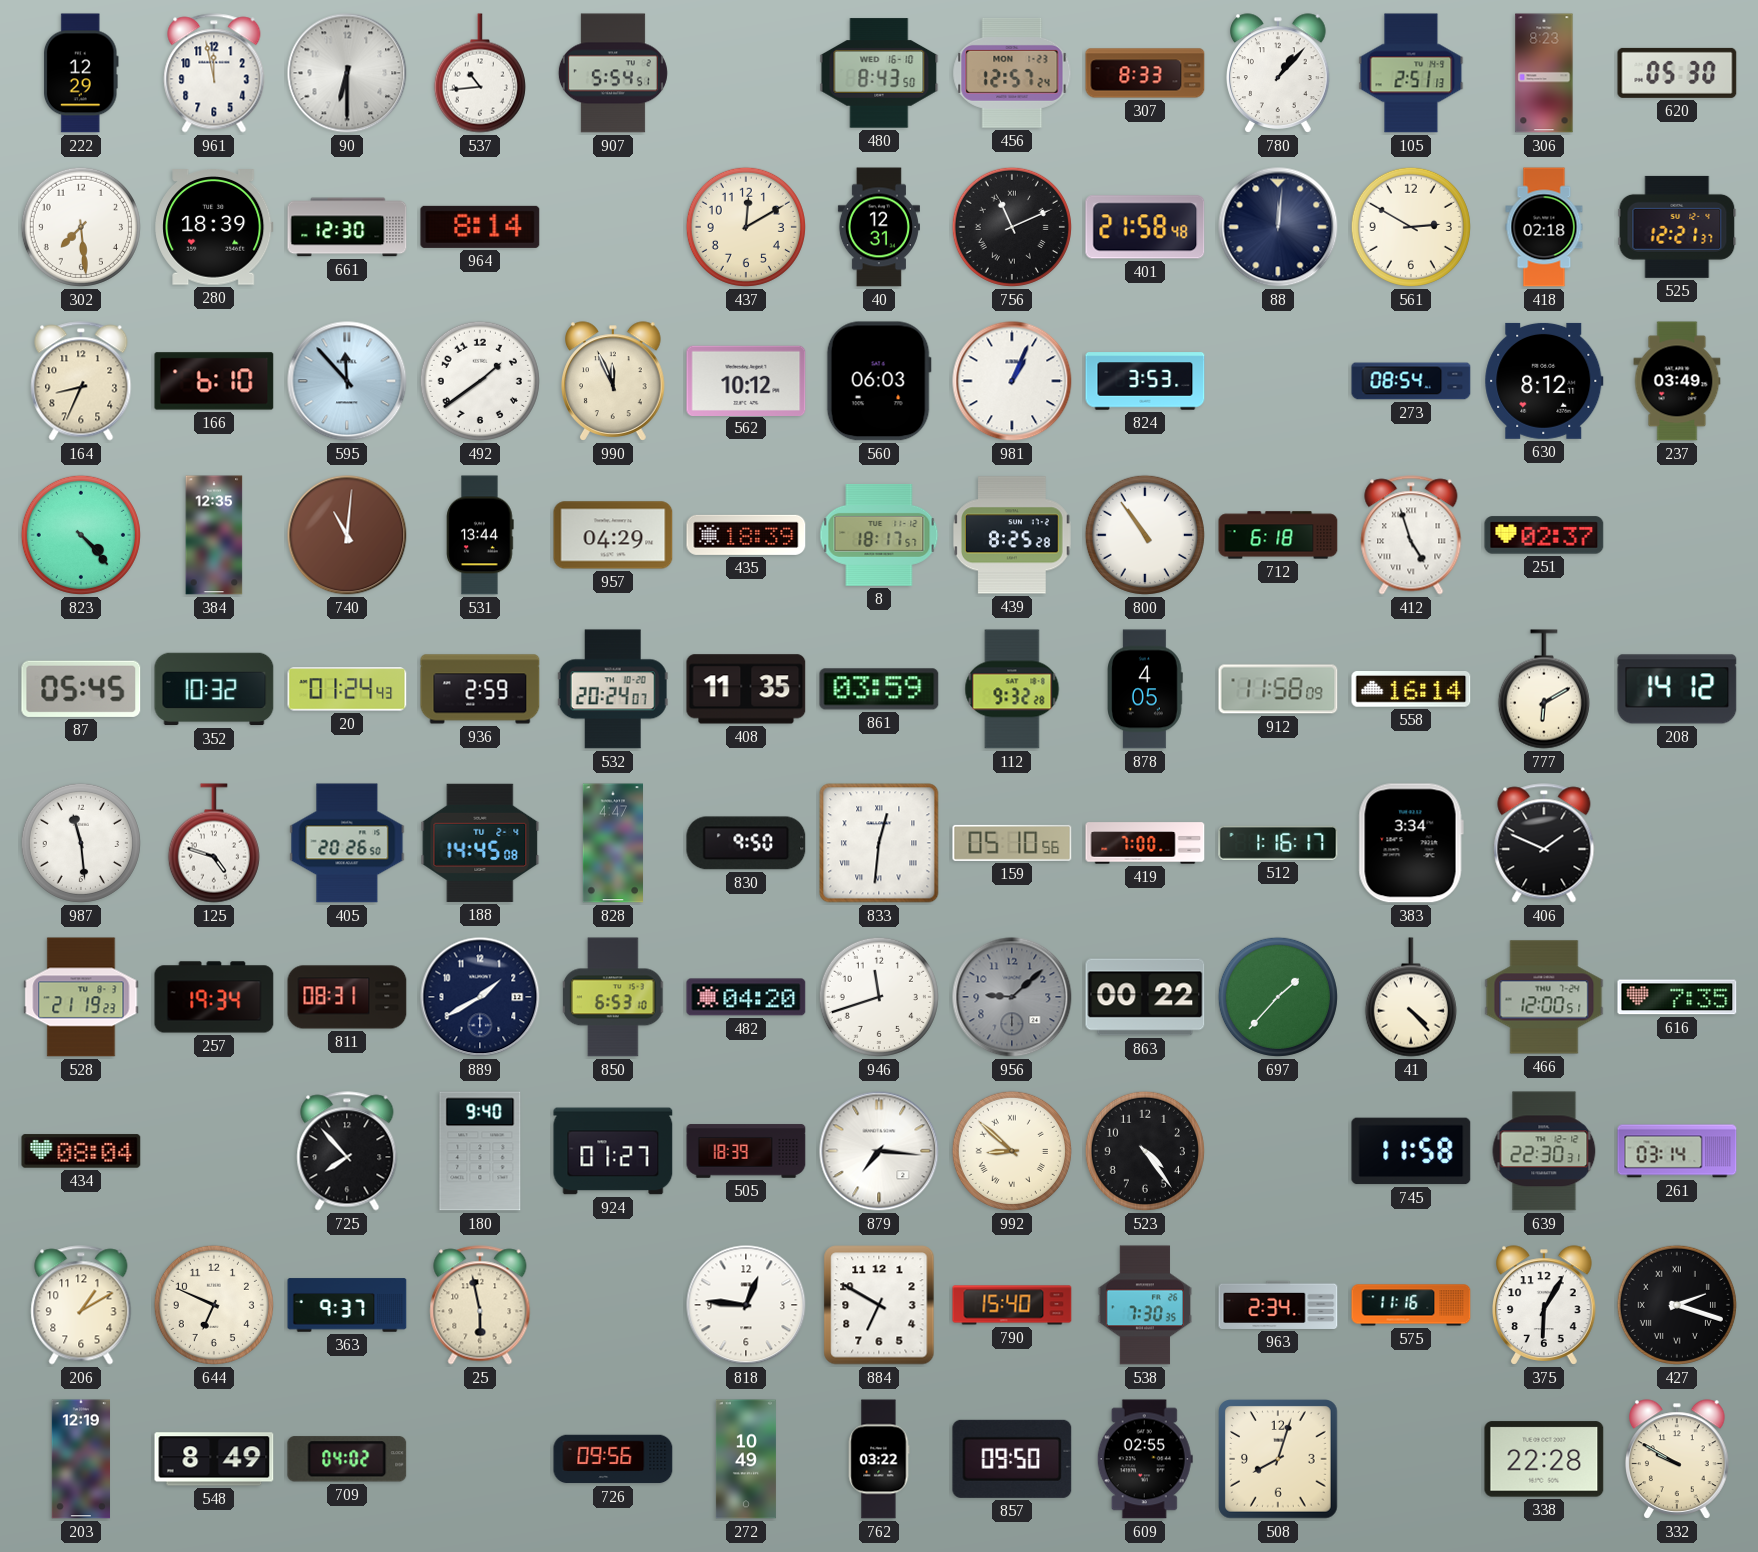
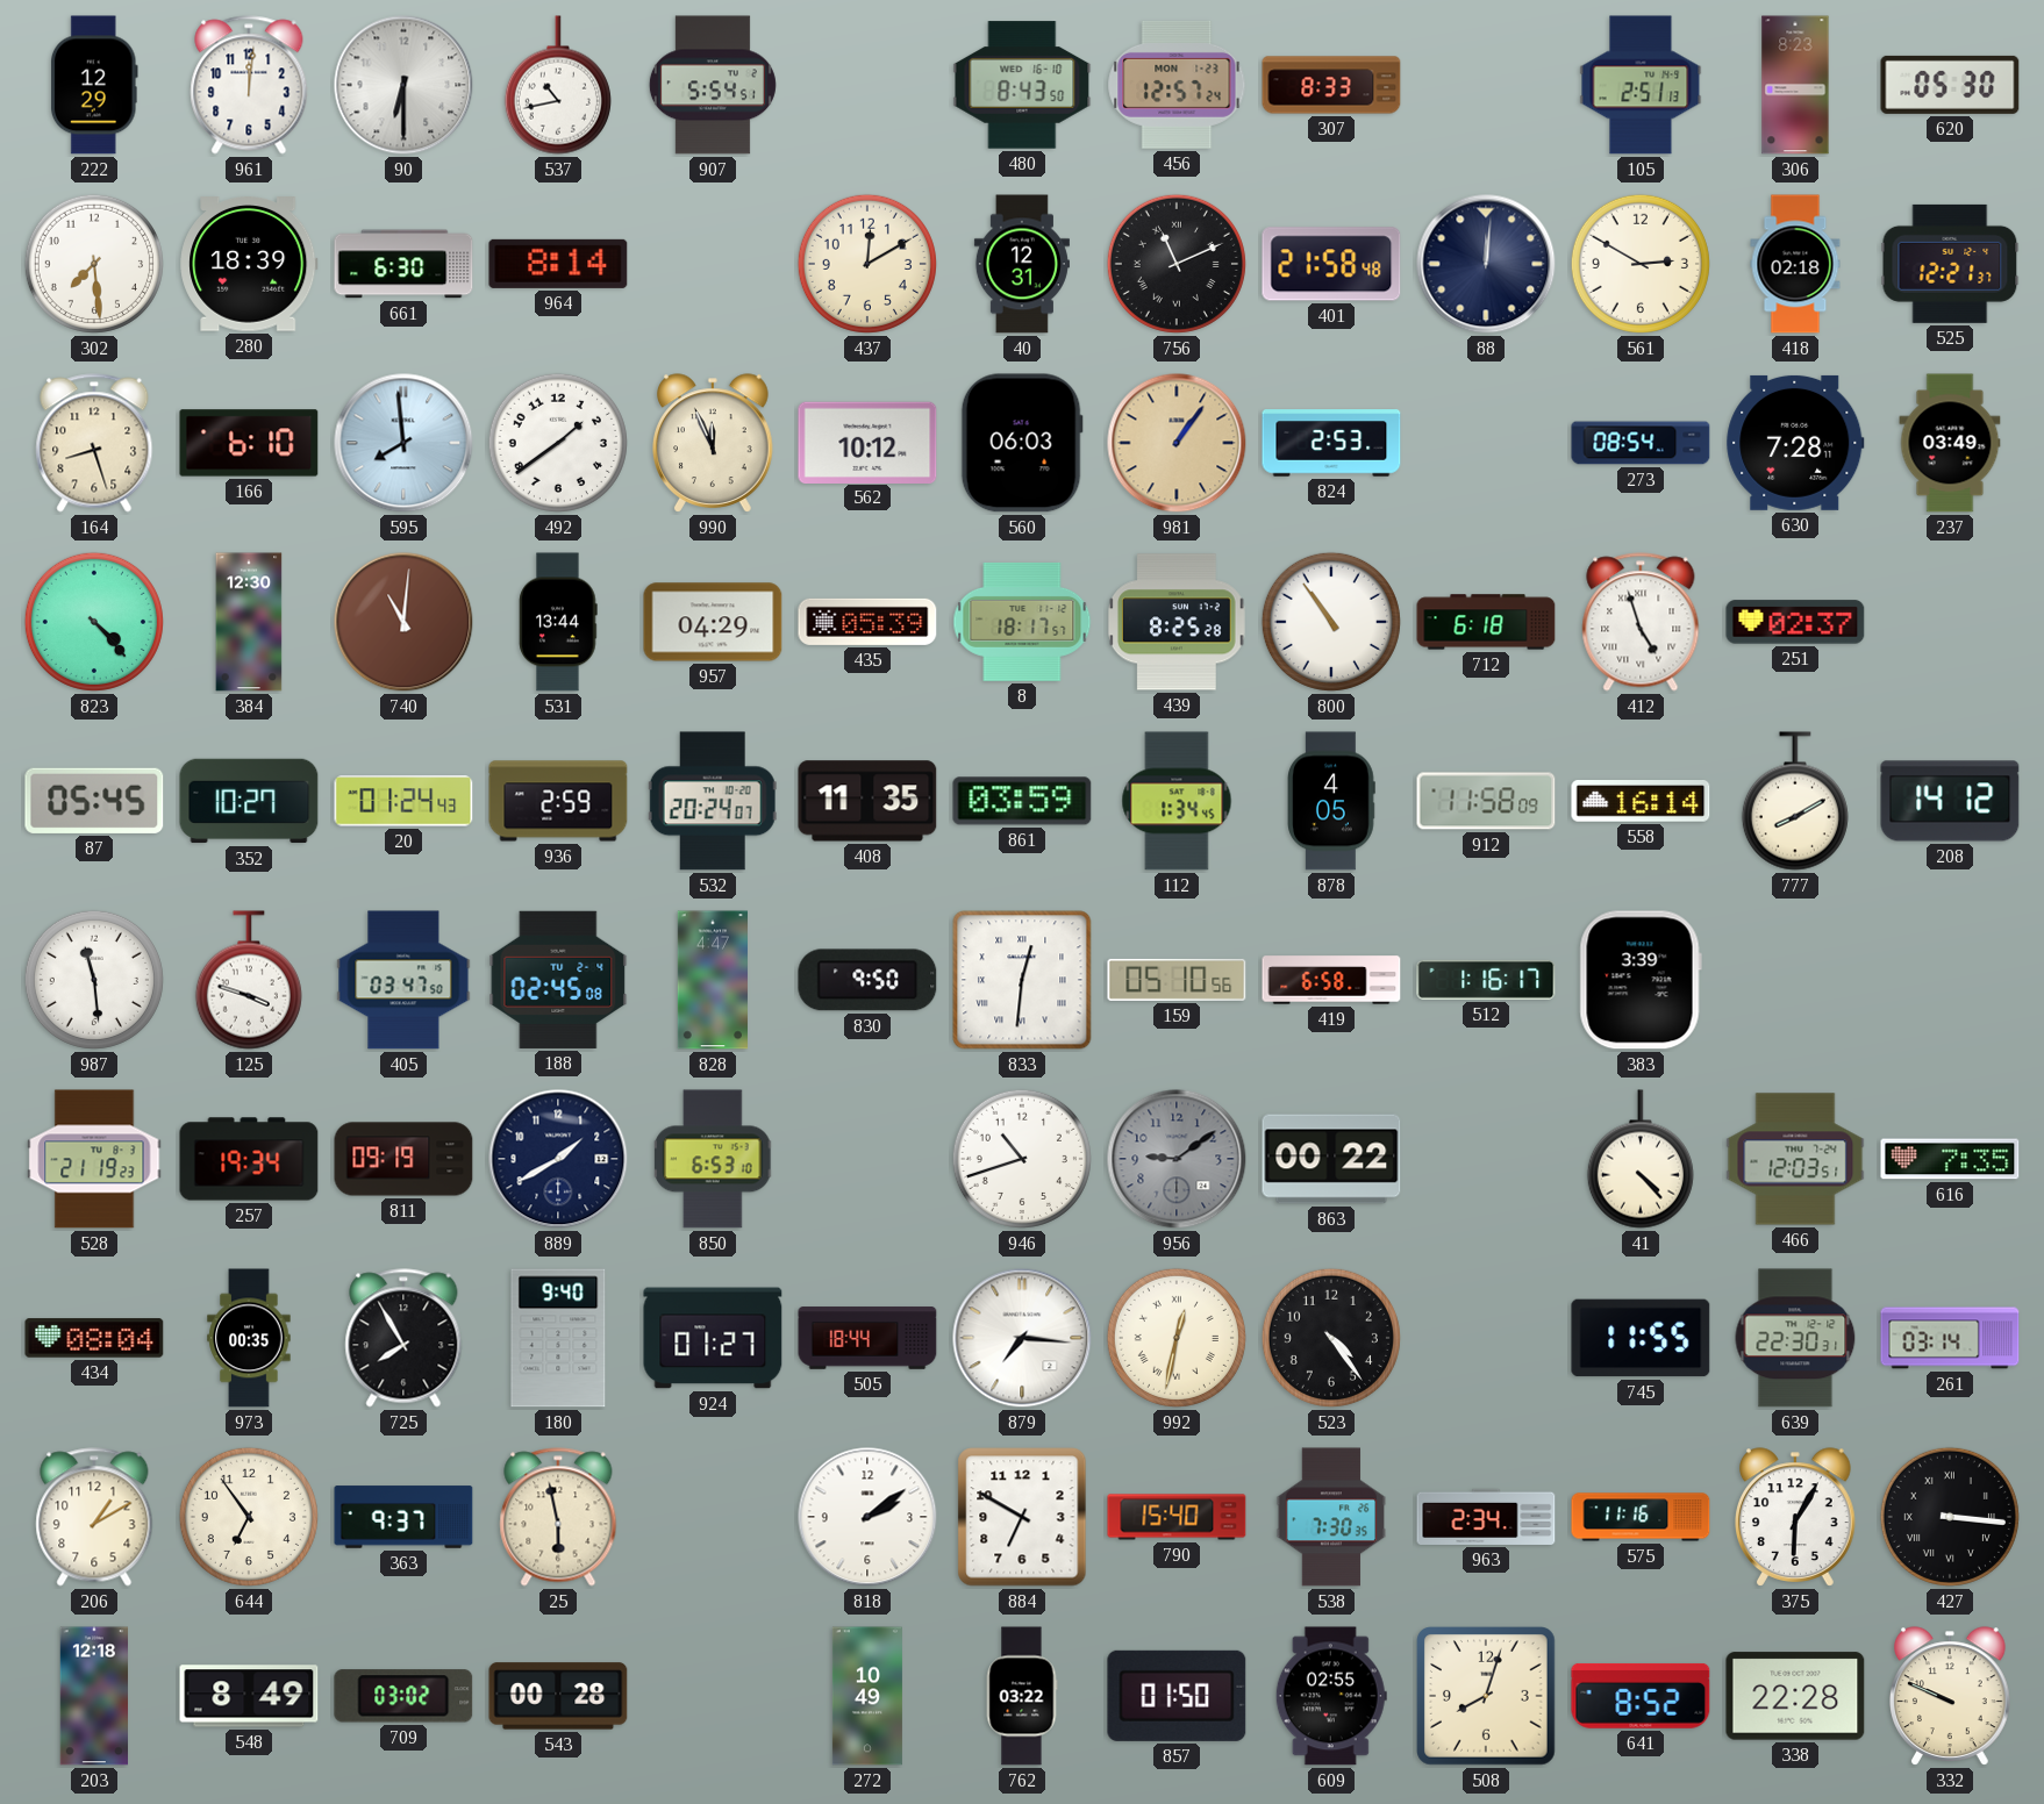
961: 11:58 -> 12:01
537: 10:44 -> 10:43
780: 1:07 -> none
661: 12:30 -> 6:30
164: 8:34 -> 8:27
595: 11:53 -> 7:59
981: 1:04 -> 1:06
981 dial: white -> champagne
824: 3:53 -> 2:53
630: 8:12 -> 7:28
384: 12:35 -> 12:30
435: 18:39 -> 05:39
352: 10:32 -> 10:27
112: 9:32 -> 1:34
777: 6:10 -> 8:10
125: 4:48 -> 3:48
405: 20:26 -> 03:47
188: 14:45 -> 02:45
419: 7:00 -> 6:58
383: 3:34 -> 3:39
406: 1:49 -> none
811: 08:31 -> 09:19
482: 04:20 -> none
946: 11:42 -> 10:42
956: 9:08 -> 9:09
697: 1:37 -> none
466: 12:00 -> 12:03
973: none -> 00:35
725: 7:53 -> 7:55
505: 18:39 -> 18:44
992: 8:52 -> 12:32
745: 11:58 -> 11:55
644: 6:49 -> 6:54
818: 12:46 -> 2:09
427: 2:18 -> 3:16
203: 12:19 -> 12:18
709: 04:02 -> 03:02
543: none -> 00:28
726: 09:56 -> none
857: 09:50 -> 01:50
641: none -> 8:52
332: 9:50 -> 9:49
